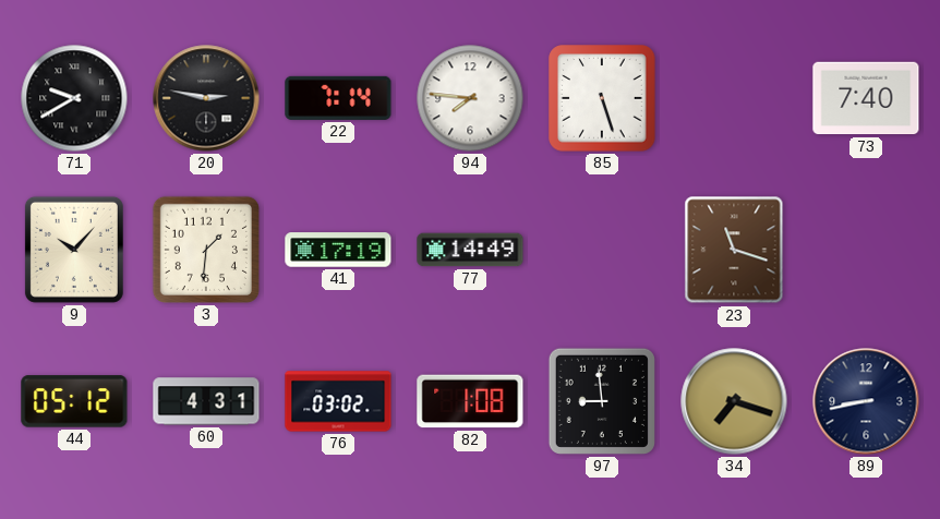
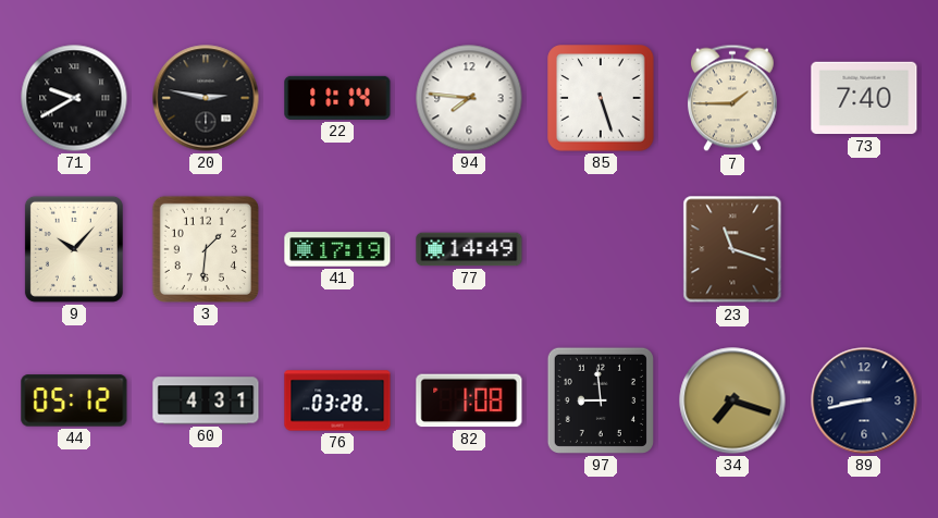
22: 7:14 -> 11:14
7: none -> 1:45
76: 03:02 -> 03:28
